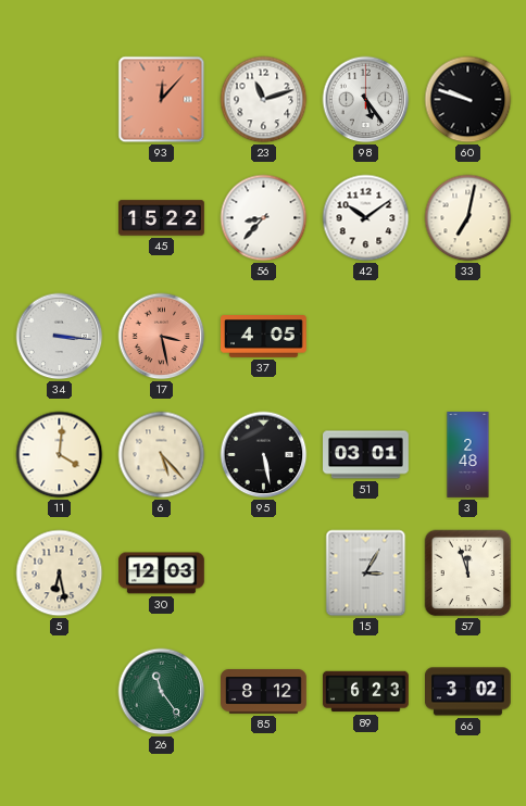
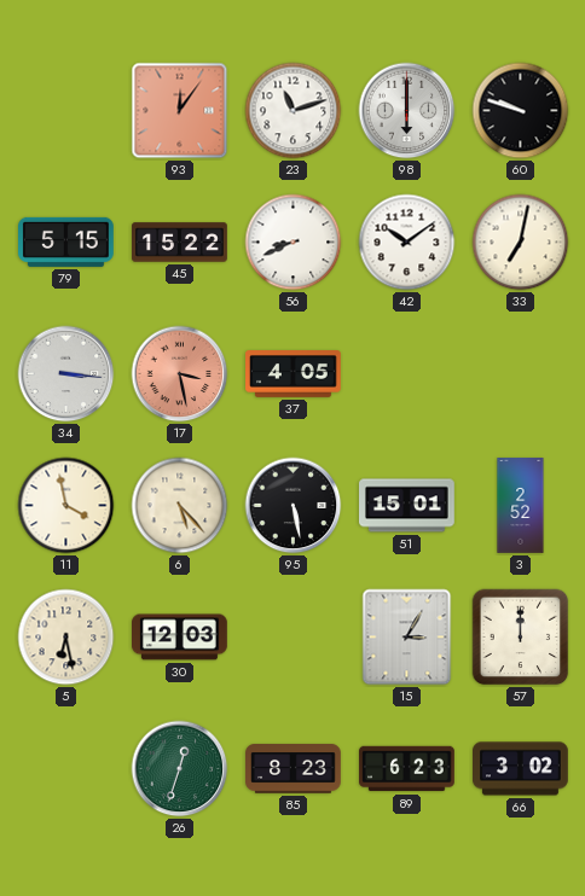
93: 12:07 -> 12:06
98: 5:24 -> 6:00
79: none -> 5:15
56: 8:37 -> 8:41
11: 4:01 -> 3:58
51: 03:01 -> 15:01
3: 2:48 -> 2:52
57: 11:57 -> 12:00
26: 11:24 -> 12:33
85: 8:12 -> 8:23
